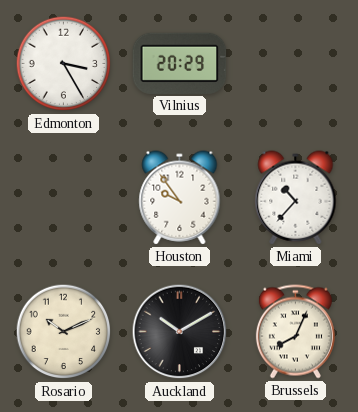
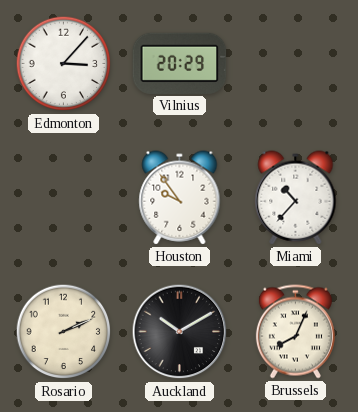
Edmonton: 3:25 -> 3:07
Rosario: 10:11 -> 2:11
